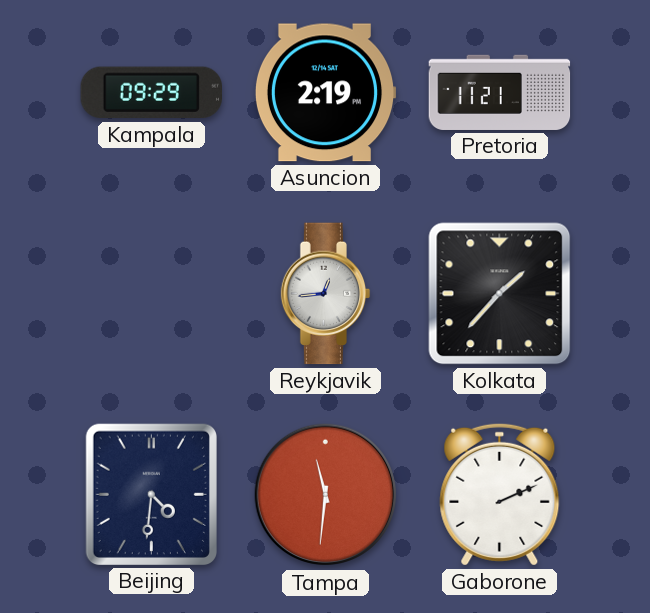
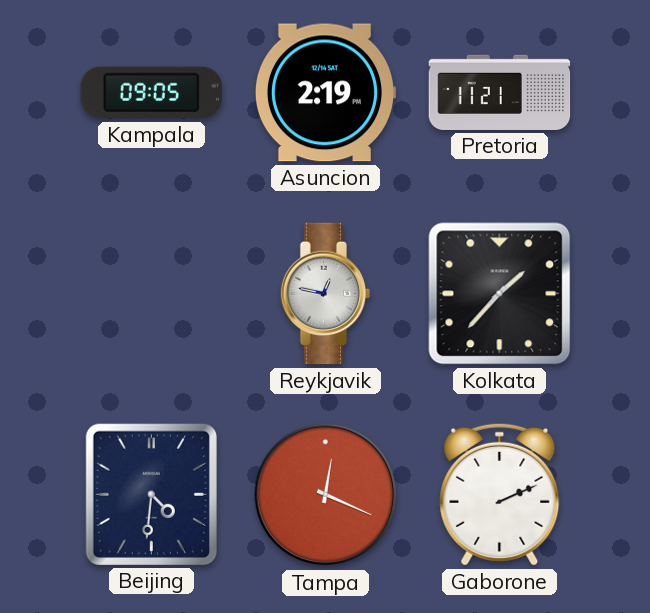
Kampala: 09:29 -> 09:05
Reykjavik: 12:44 -> 12:47
Tampa: 11:31 -> 12:19
